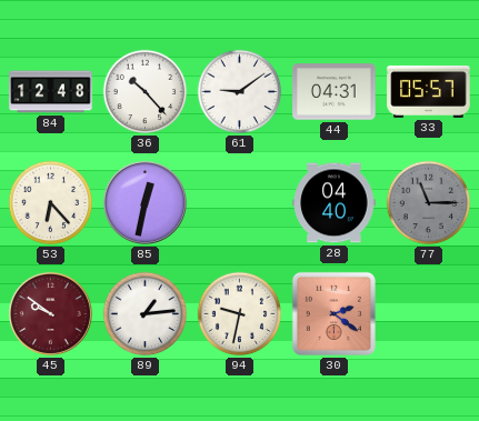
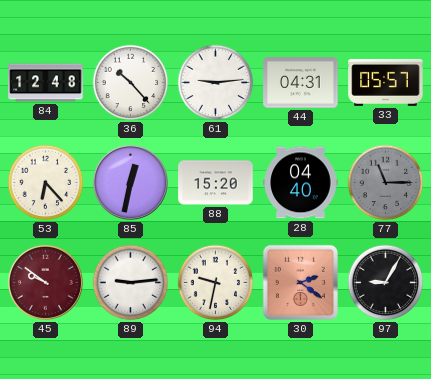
61: 9:09 -> 9:14
88: none -> 15:20
89: 1:14 -> 9:14
97: none -> 9:05
